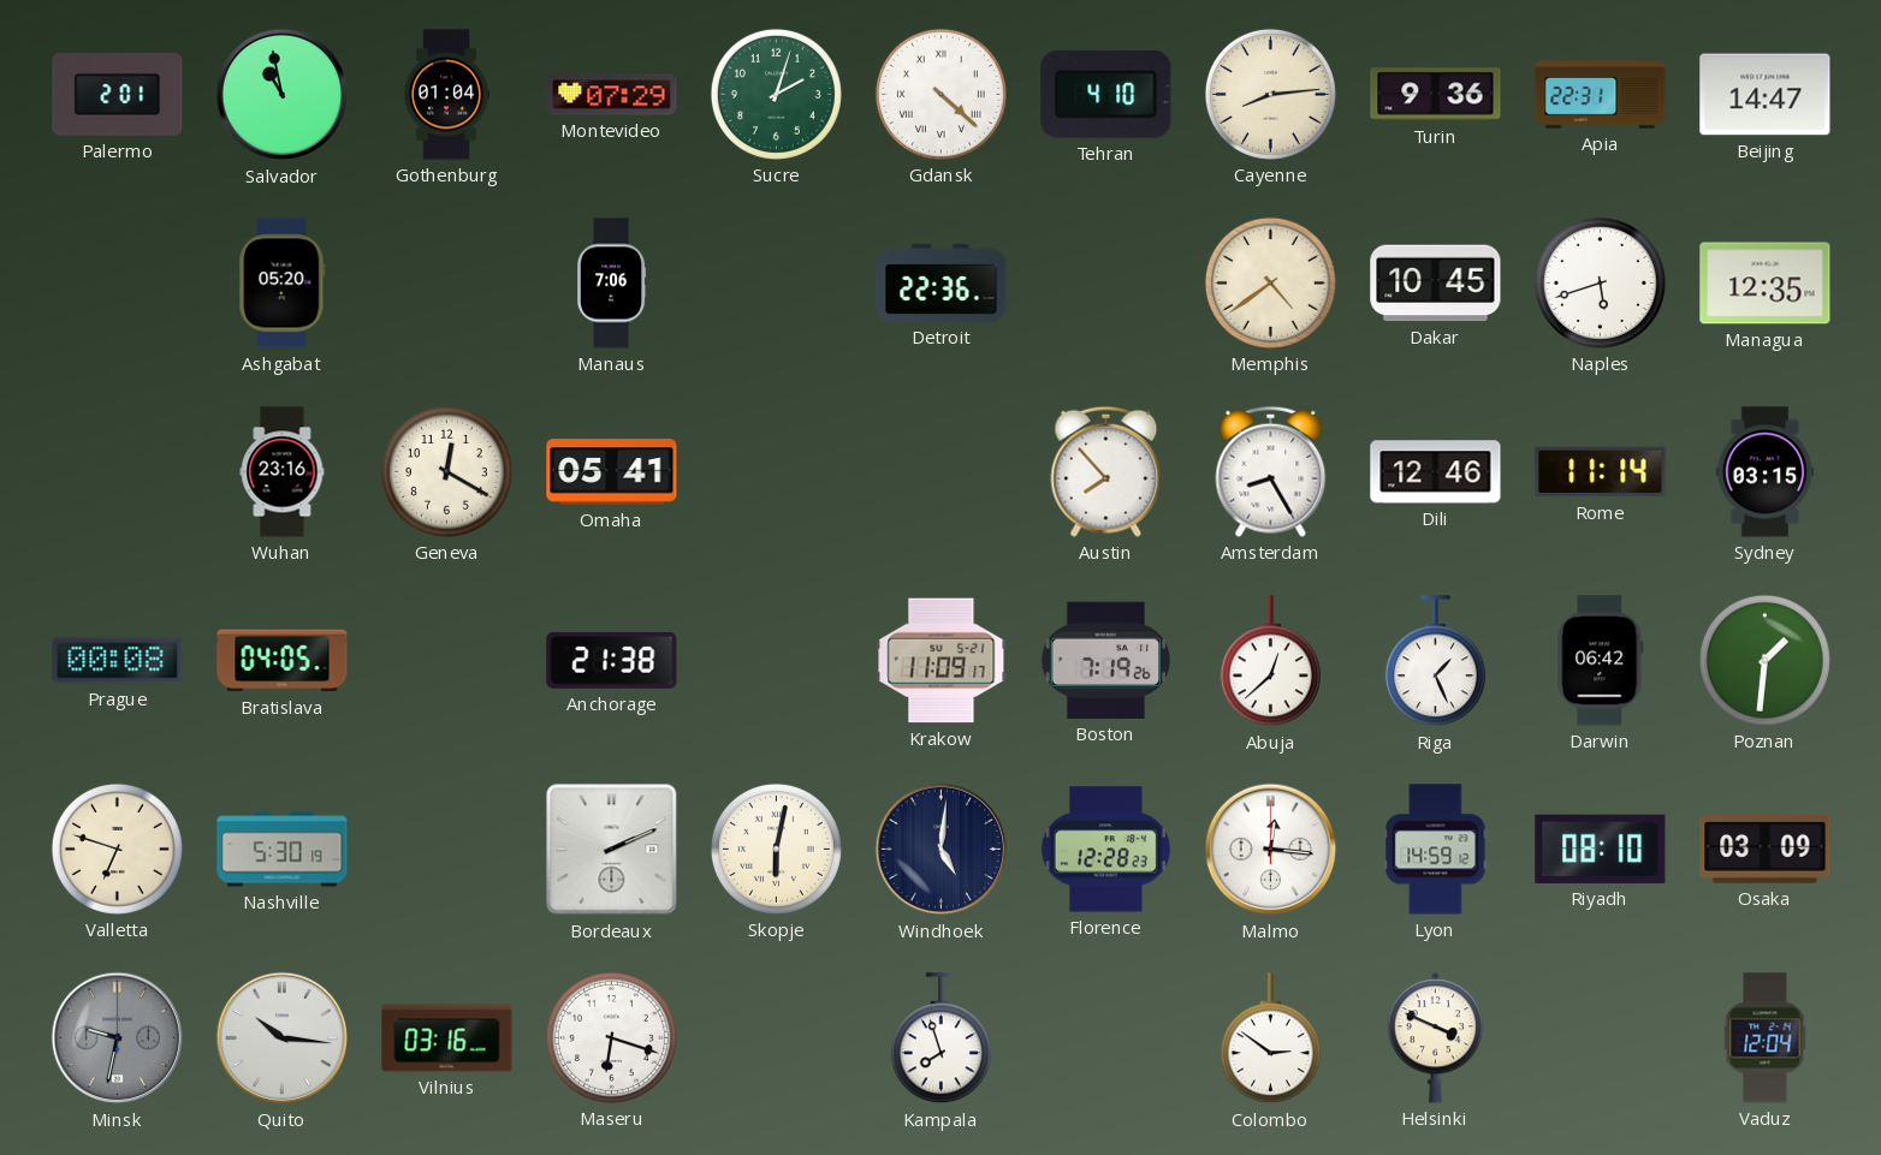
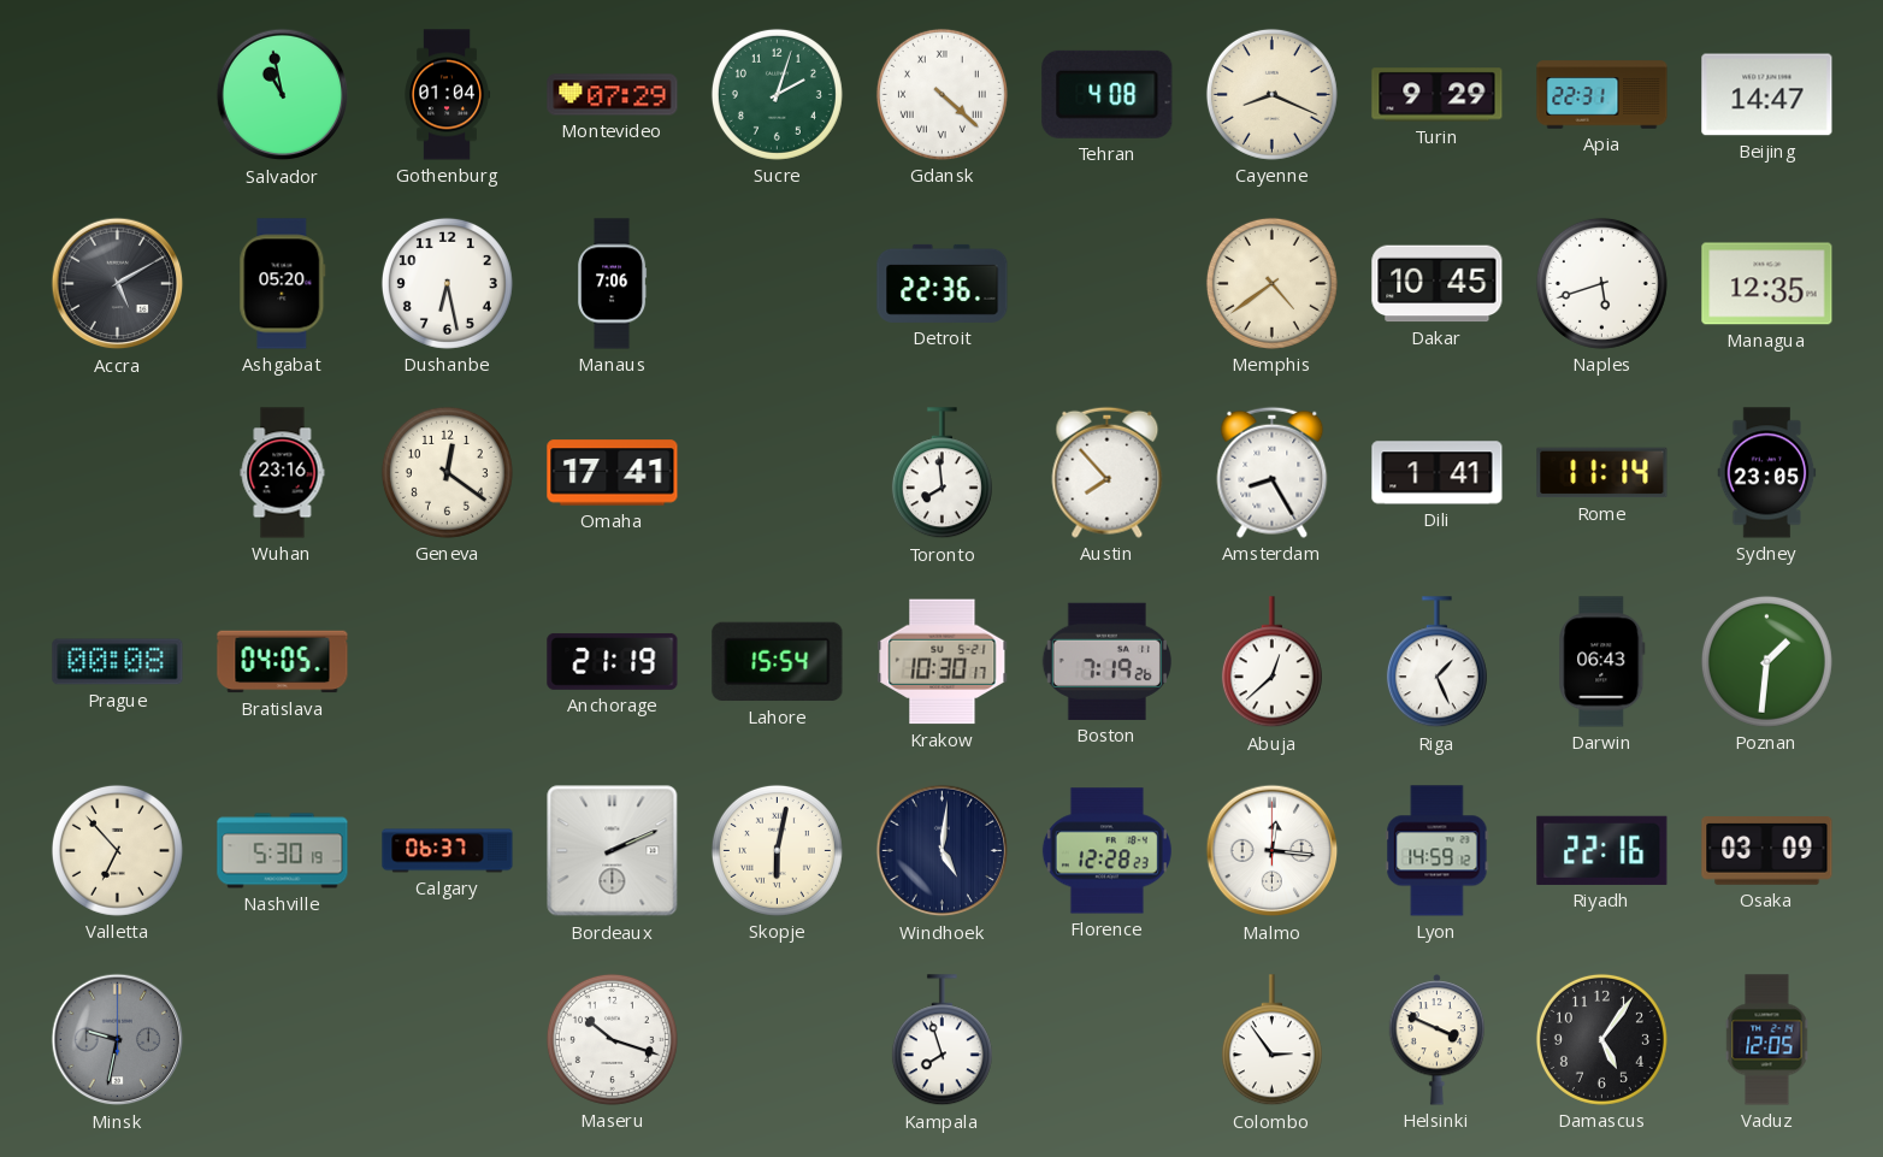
Palermo: 2:01 -> none
Tehran: 4:10 -> 4:08
Cayenne: 8:14 -> 8:19
Turin: 9:36 -> 9:29
Accra: none -> 5:10
Dushanbe: none -> 6:28
Geneva: 12:20 -> 12:21
Omaha: 05:41 -> 17:41
Toronto: none -> 7:59
Dili: 12:46 -> 1:41
Sydney: 03:15 -> 23:05
Anchorage: 21:38 -> 21:19
Lahore: none -> 15:54
Krakow: 11:09 -> 10:30
Darwin: 06:42 -> 06:43
Valletta: 6:48 -> 6:53
Calgary: none -> 06:37
Riyadh: 08:10 -> 22:16
Quito: 10:16 -> none
Vilnius: 03:16 -> none
Maseru: 6:18 -> 10:18
Colombo: 2:51 -> 2:54
Damascus: none -> 5:06
Vaduz: 12:04 -> 12:05
